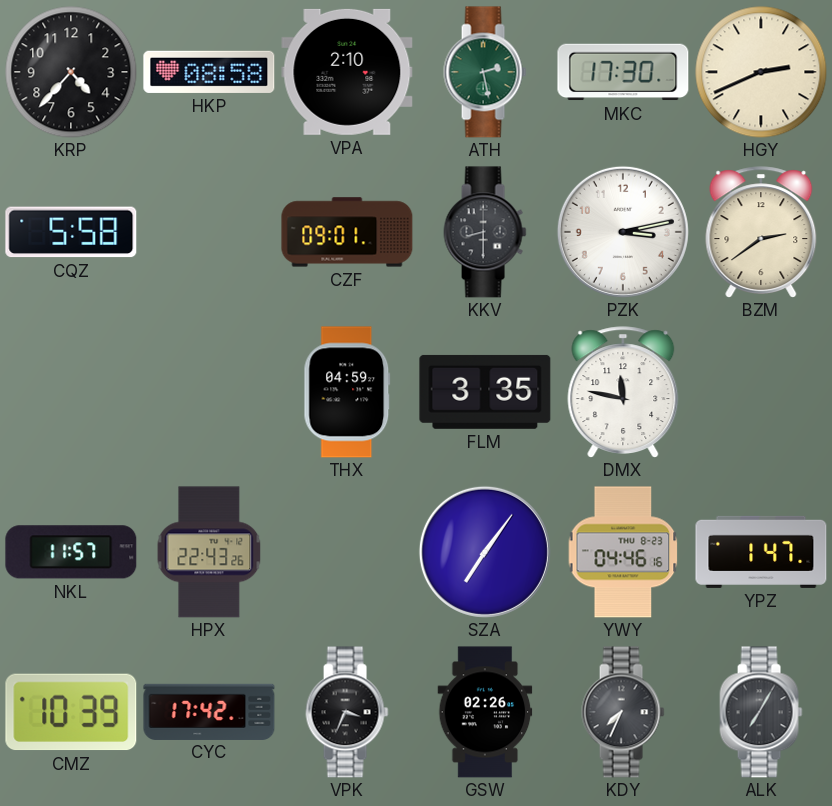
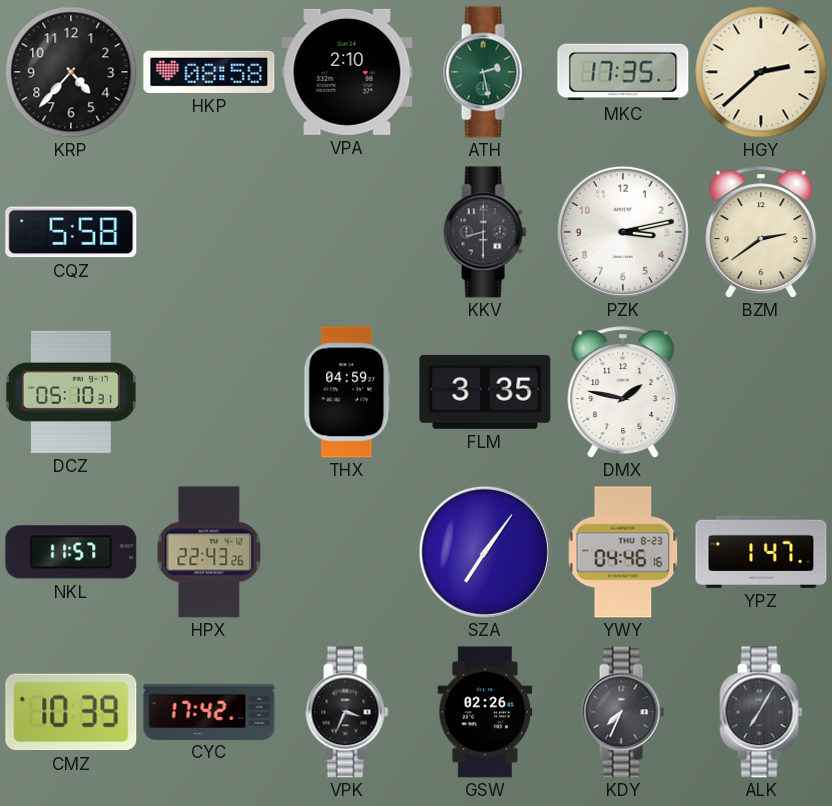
MKC: 17:30 -> 17:35
HGY: 2:41 -> 2:38
CZF: 09:01 -> none
DCZ: none -> 05:10
DMX: 11:47 -> 1:47
